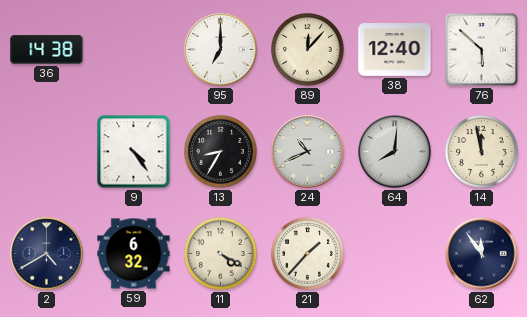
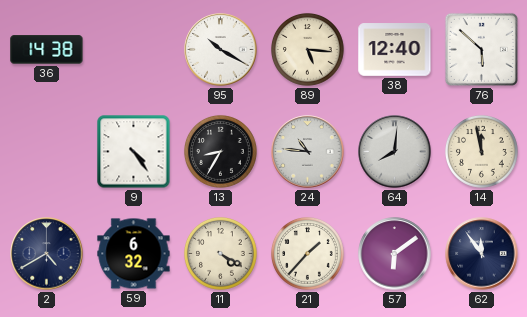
95: 7:00 -> 10:20
89: 12:07 -> 5:16
24: 10:41 -> 10:46
57: none -> 6:09
